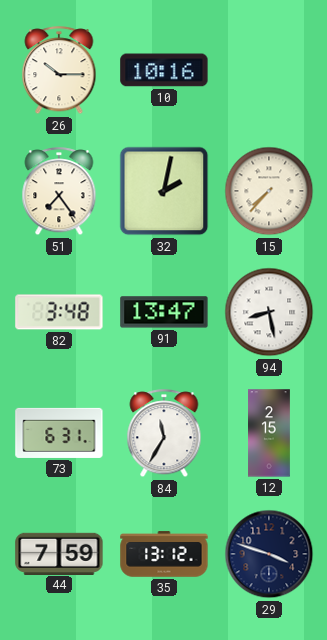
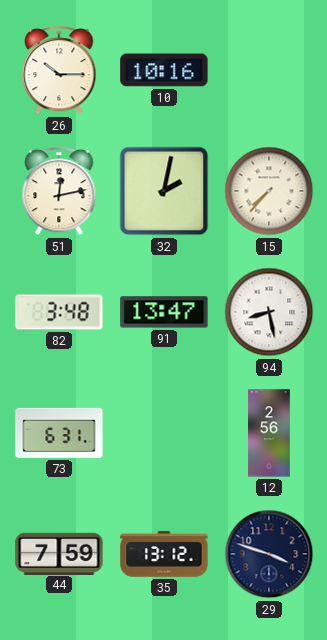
51: 7:24 -> 12:13
84: 11:35 -> none
12: 2:15 -> 2:56
